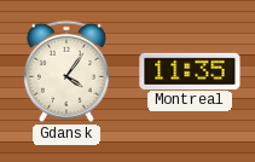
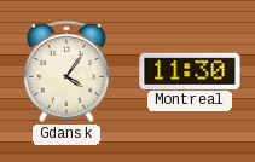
Montreal: 11:35 -> 11:30
